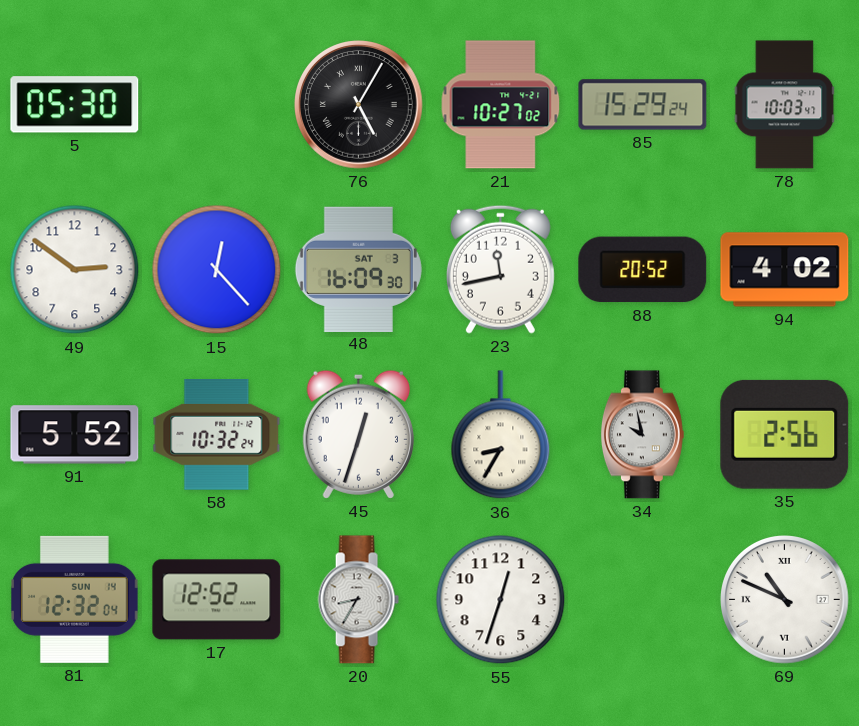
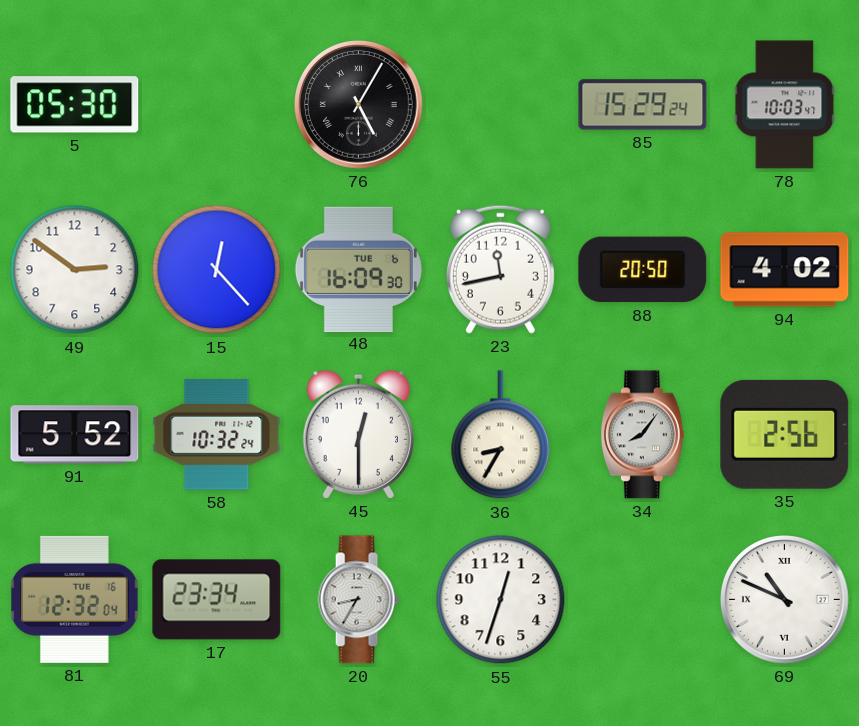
21: 10:27 -> none
48 date: SAT 3 -> TUE 6
88: 20:52 -> 20:50
45: 12:33 -> 12:30
34: 9:58 -> 8:06
81 date: SUN 14 -> TUE 16
17: 12:52 -> 23:34
